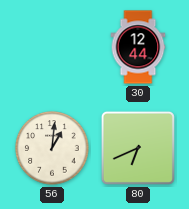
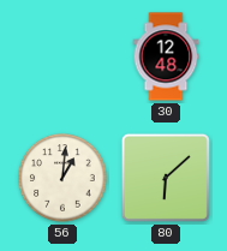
30: 12:44 -> 12:48
80: 6:41 -> 6:08
